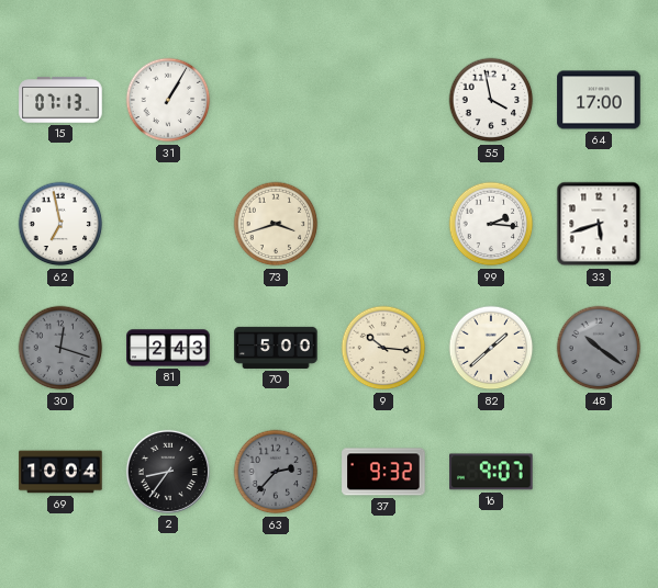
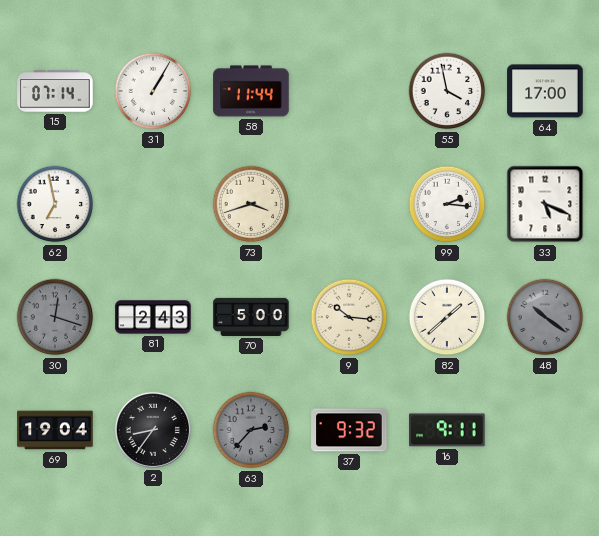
15: 07:13 -> 07:14
58: none -> 11:44
33: 5:42 -> 5:19
69: 10:04 -> 19:04
16: 9:07 -> 9:11
